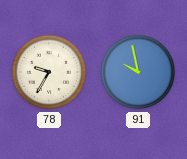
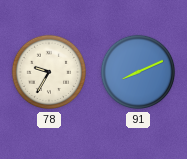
91: 9:58 -> 8:11
